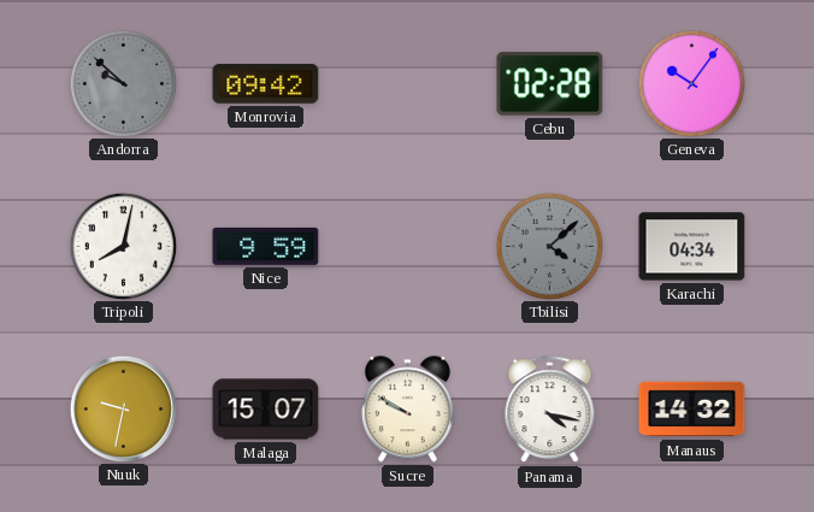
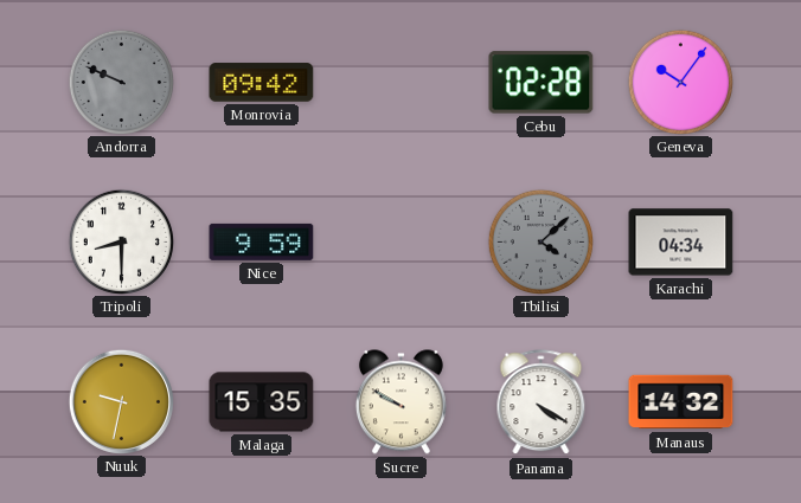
Andorra: 9:52 -> 9:49
Tripoli: 8:02 -> 8:30
Malaga: 15:07 -> 15:35
Panama: 4:17 -> 4:20
